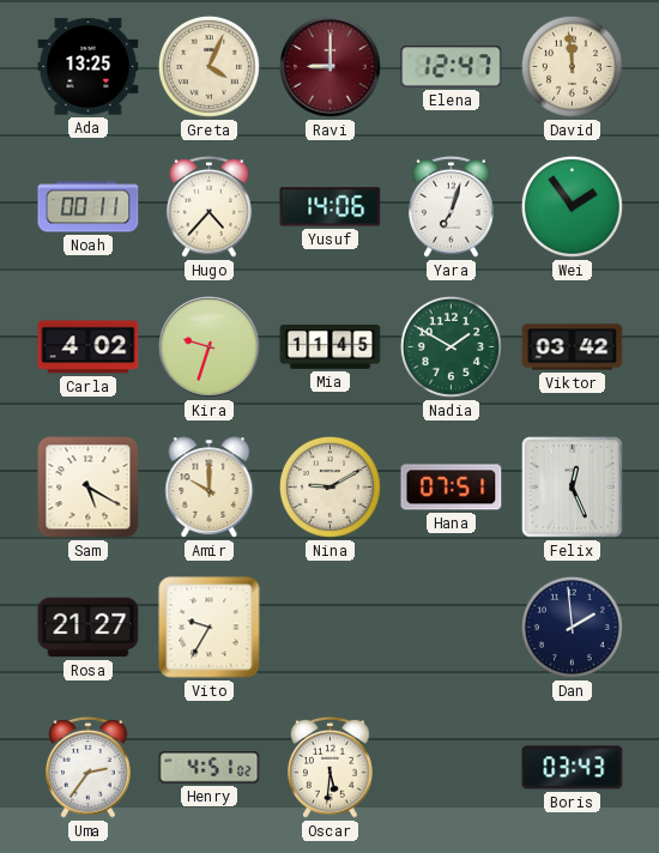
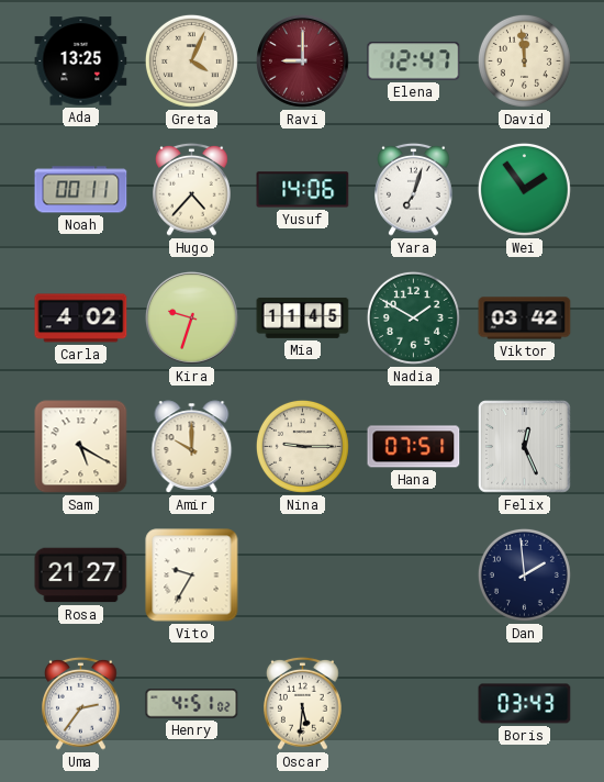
Nina: 9:10 -> 9:15
